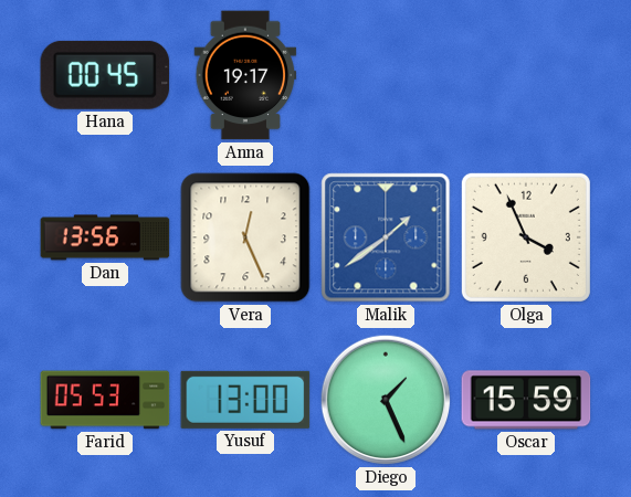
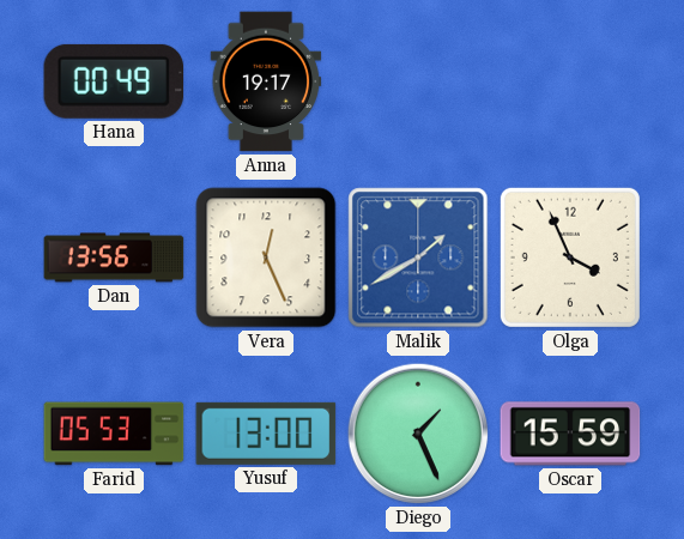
Hana: 00:45 -> 00:49
Malik: 1:39 -> 1:40
